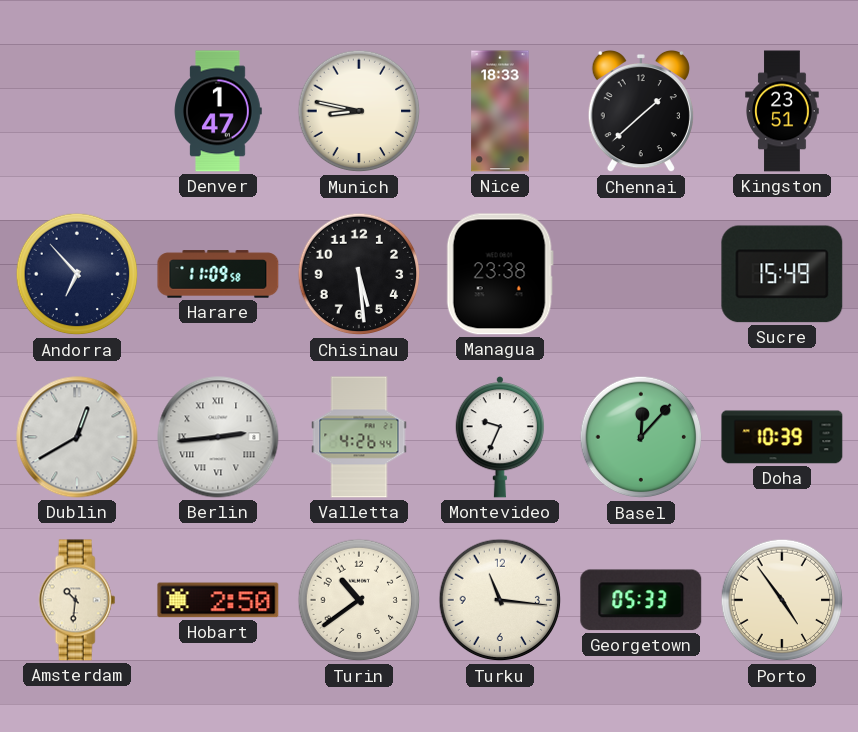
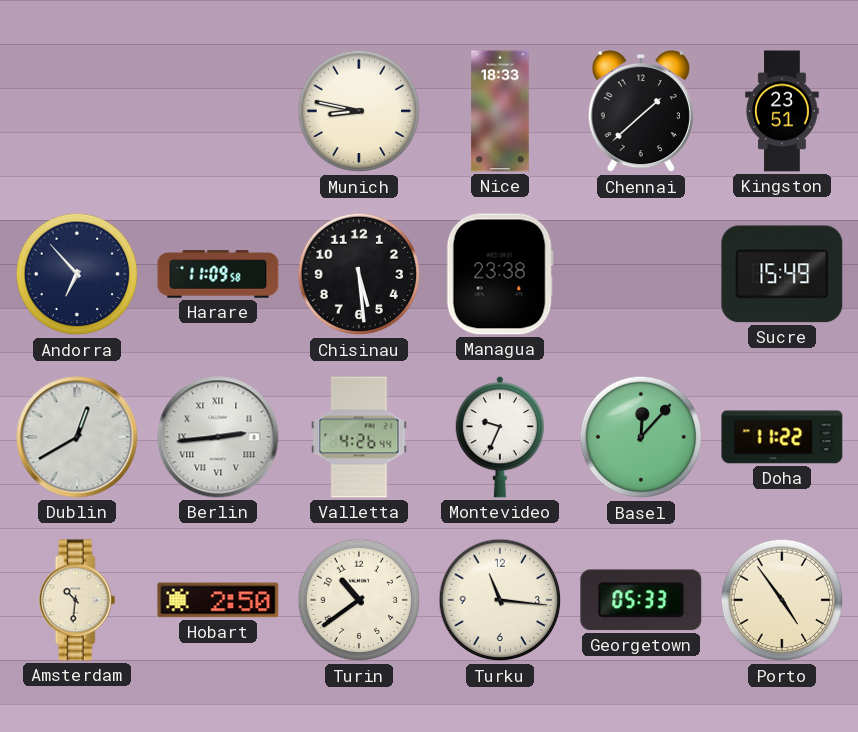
Denver: 1:47 -> none
Doha: 10:39 -> 11:22
